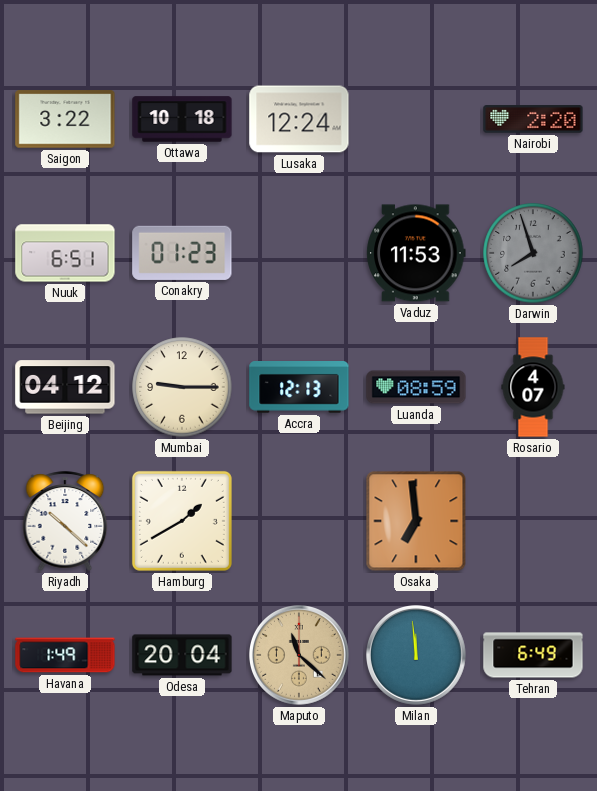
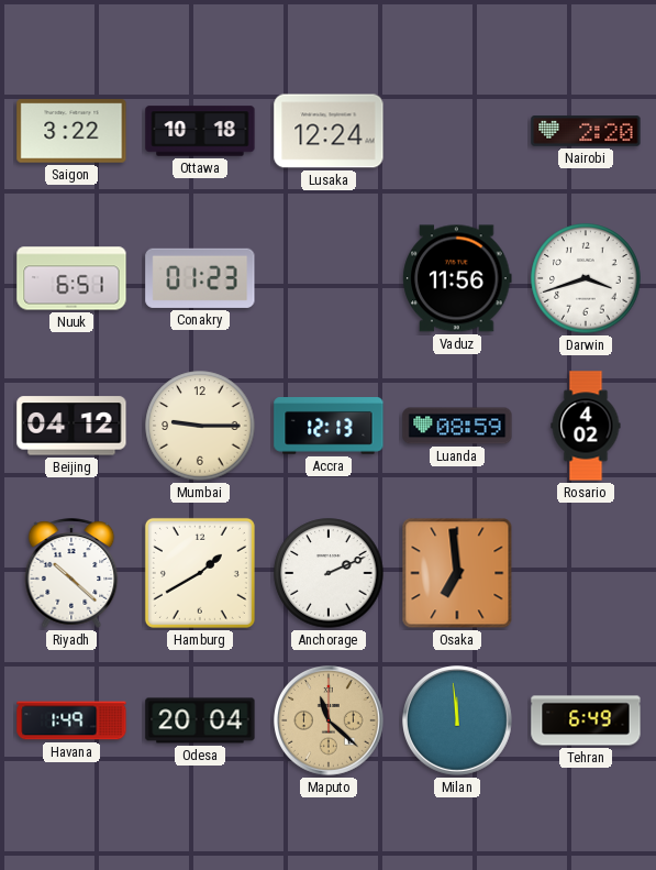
Vaduz: 11:53 -> 11:56
Darwin: 7:57 -> 3:42
Darwin dial: grey -> white
Rosario: 4:07 -> 4:02
Anchorage: none -> 2:11
